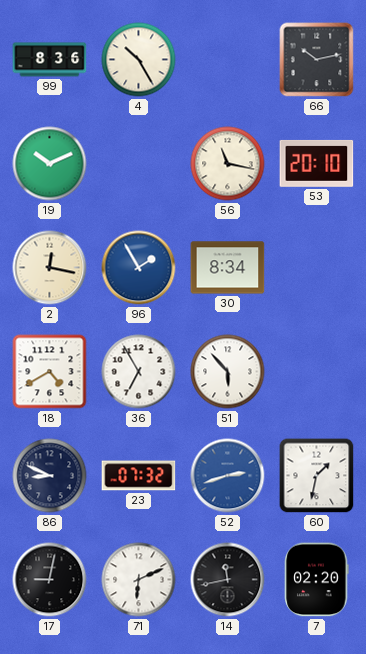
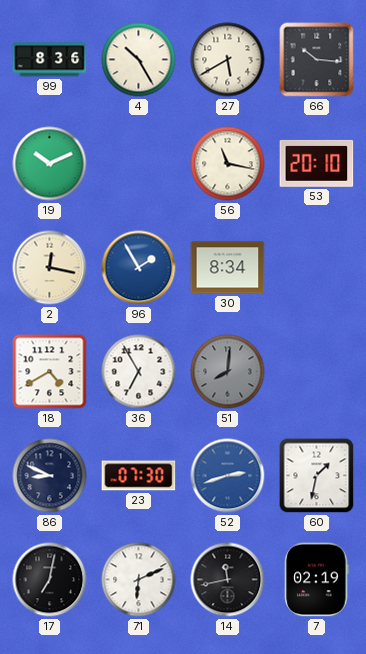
27: none -> 5:40
66: 10:13 -> 10:16
51: 5:53 -> 8:01
51 dial: white -> grey
23: 07:32 -> 07:30
17: 9:02 -> 7:02
7: 02:20 -> 02:19
